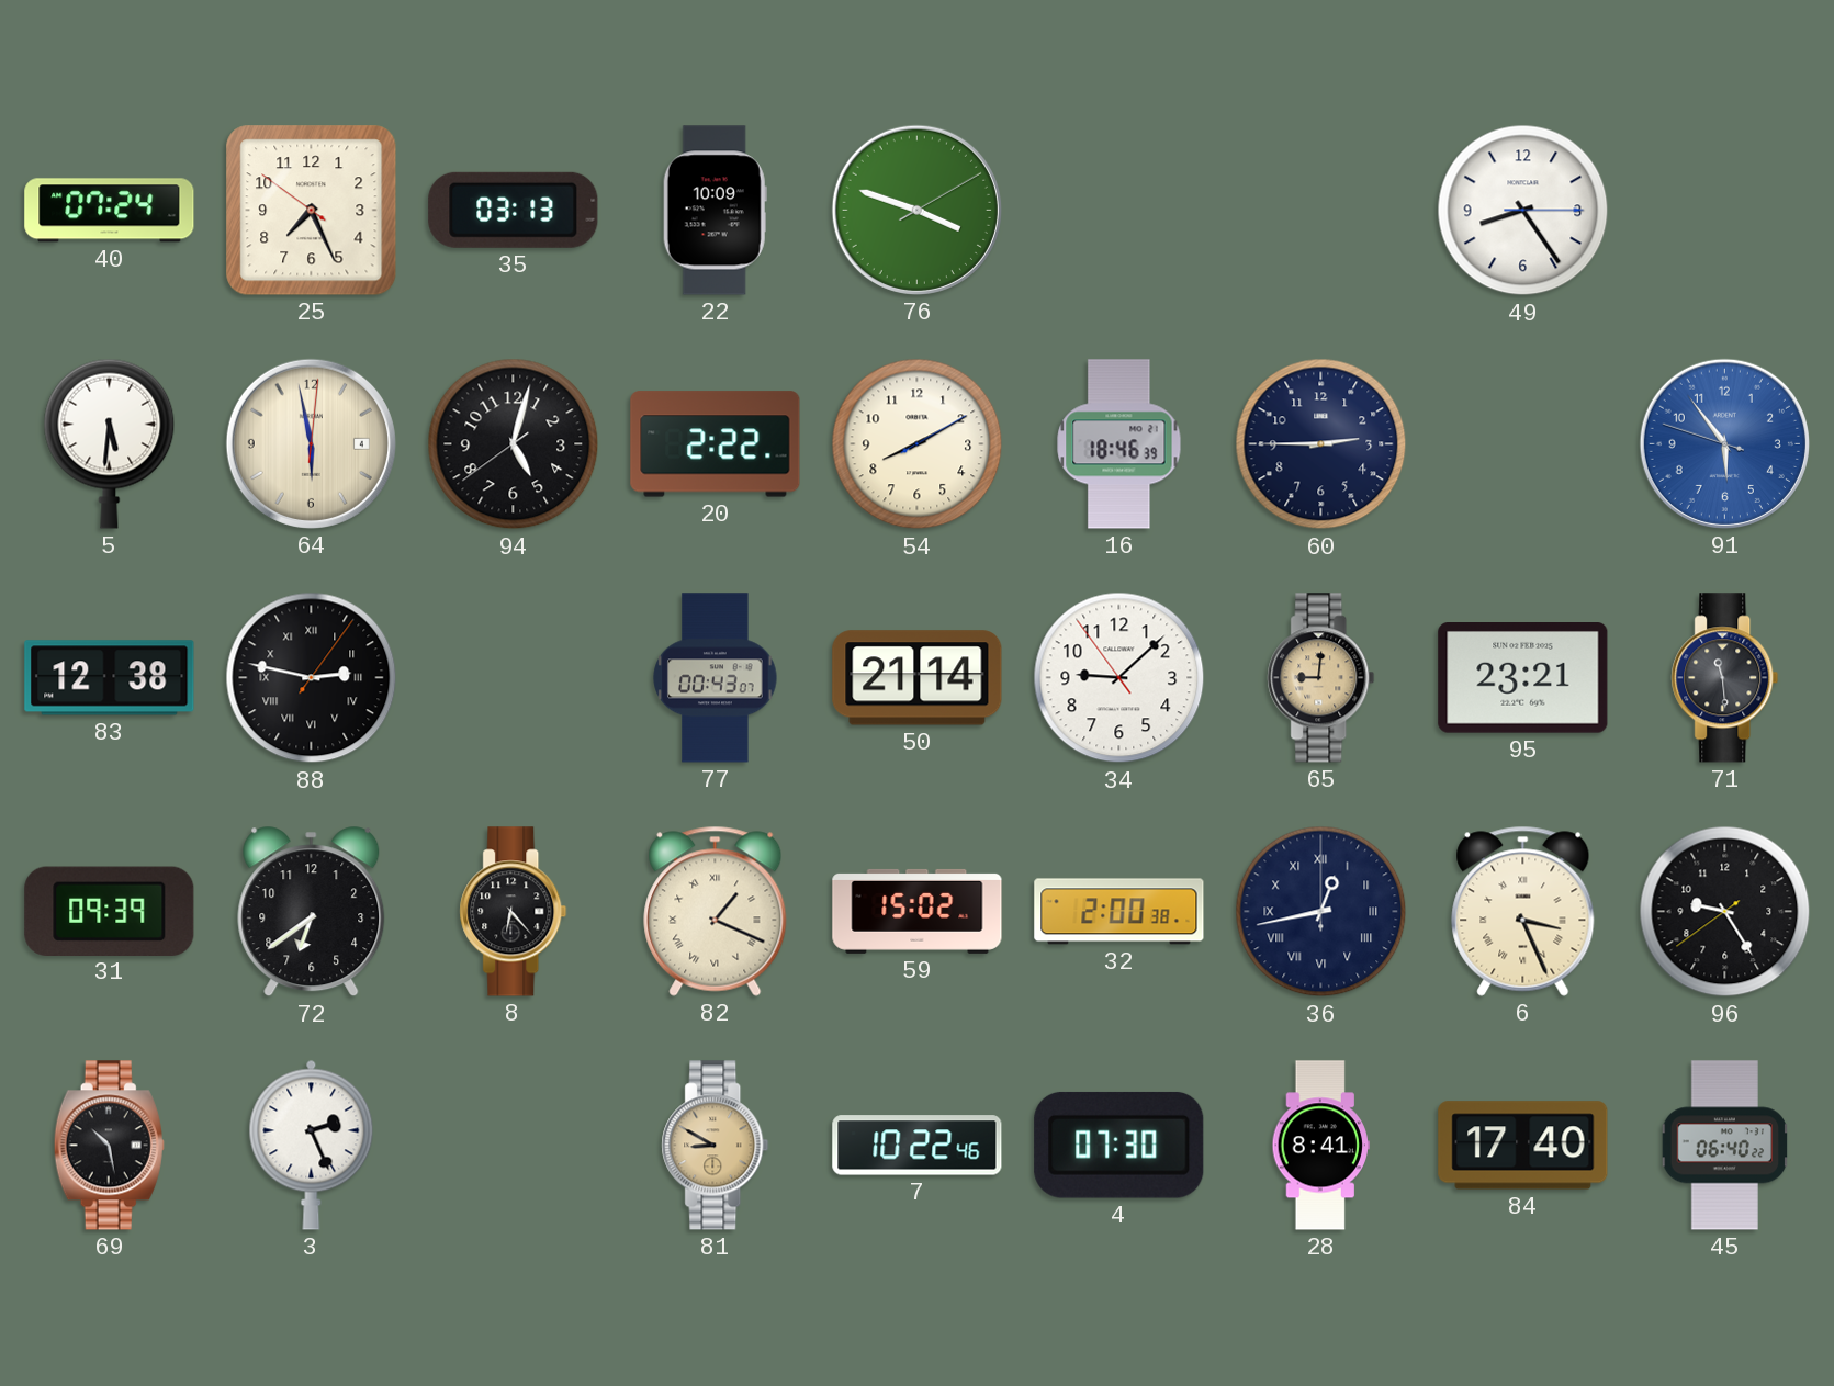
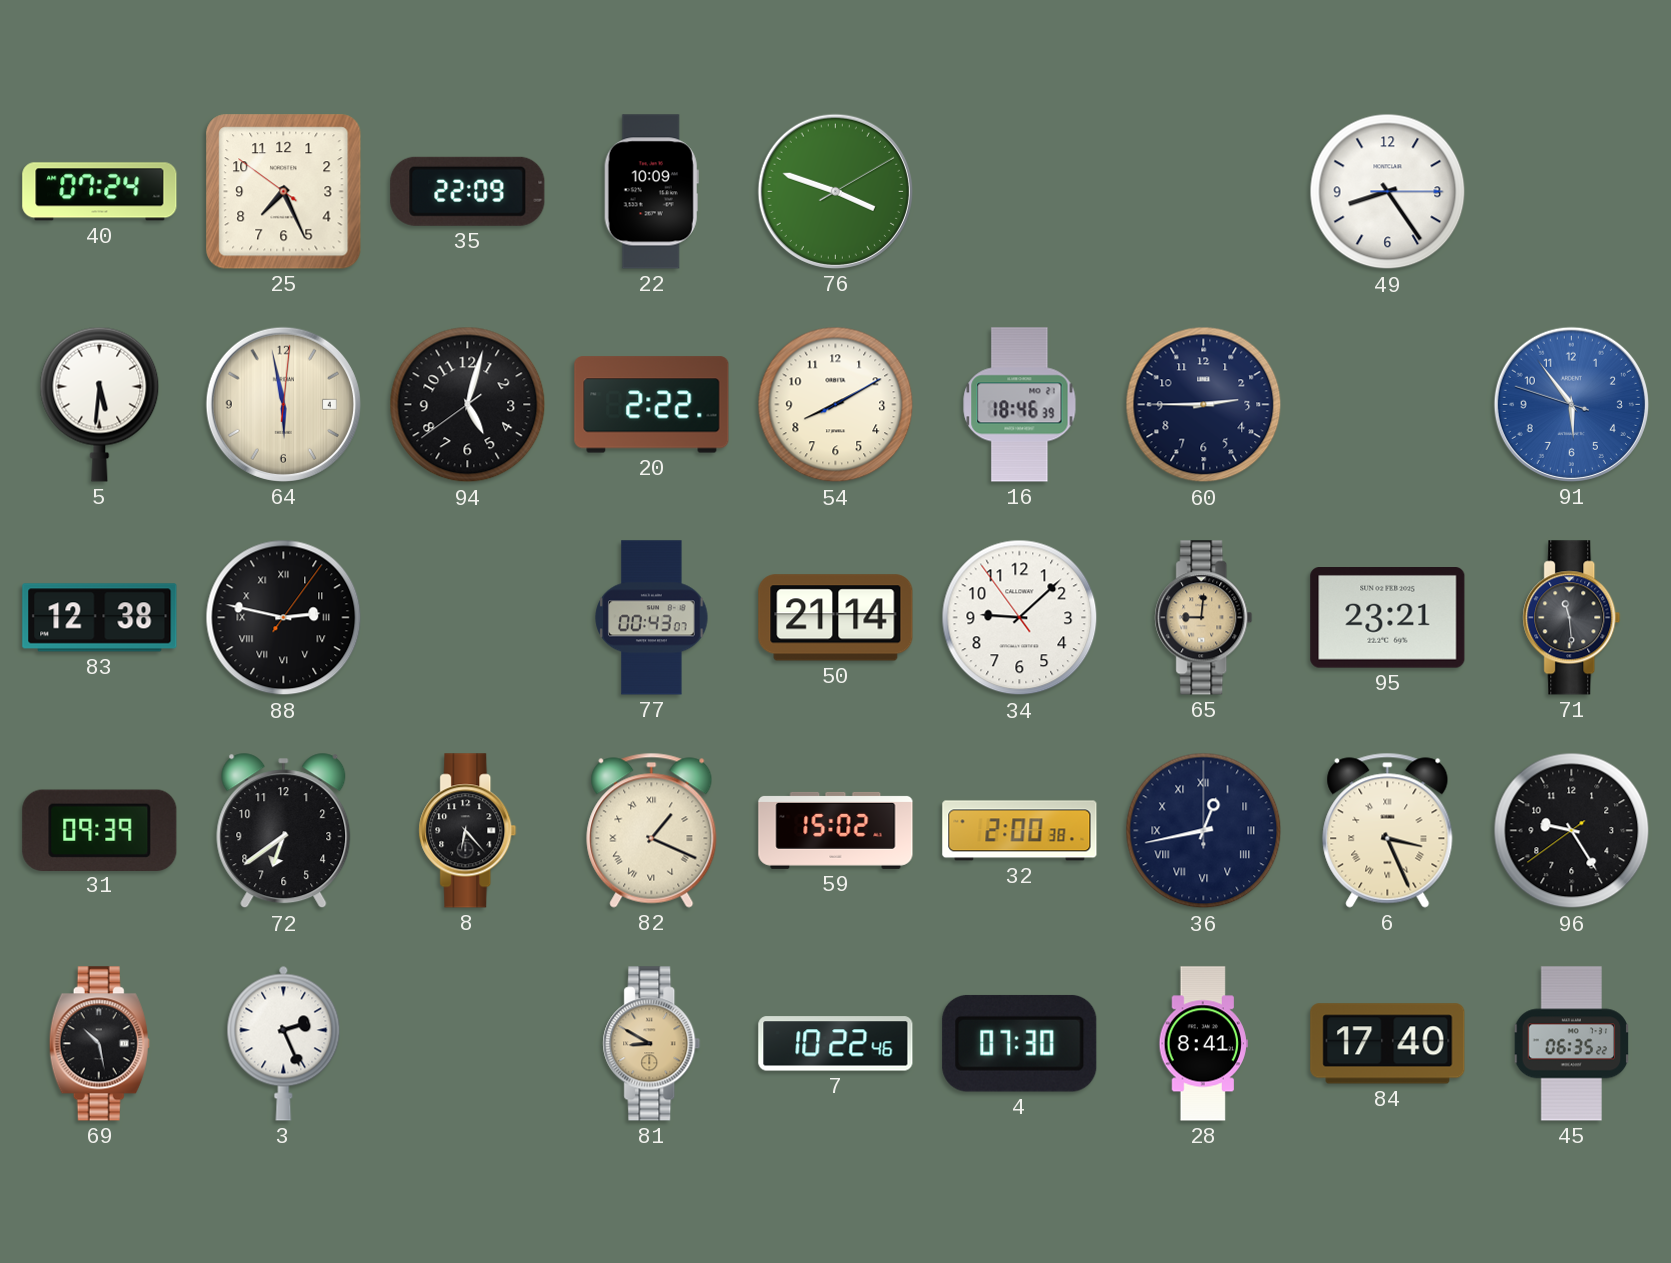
35: 03:13 -> 22:09
45: 06:40 -> 06:35
